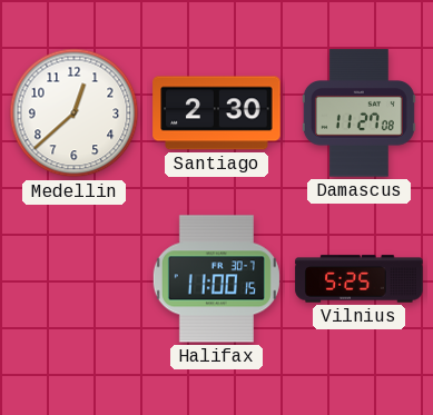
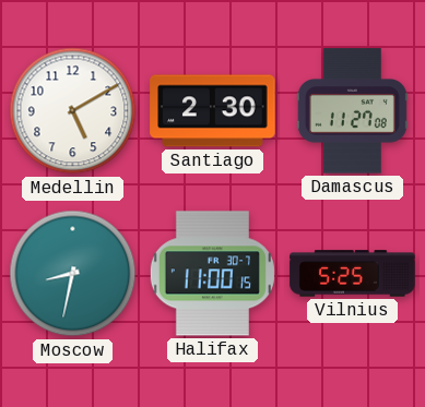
Medellin: 12:38 -> 5:10
Moscow: none -> 8:32
